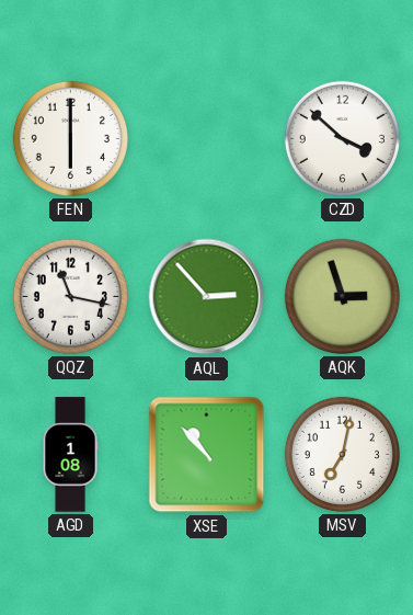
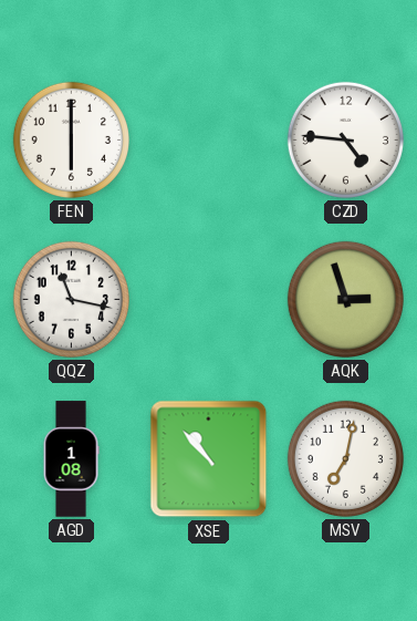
CZD: 3:52 -> 4:46
AQL: 2:53 -> none
